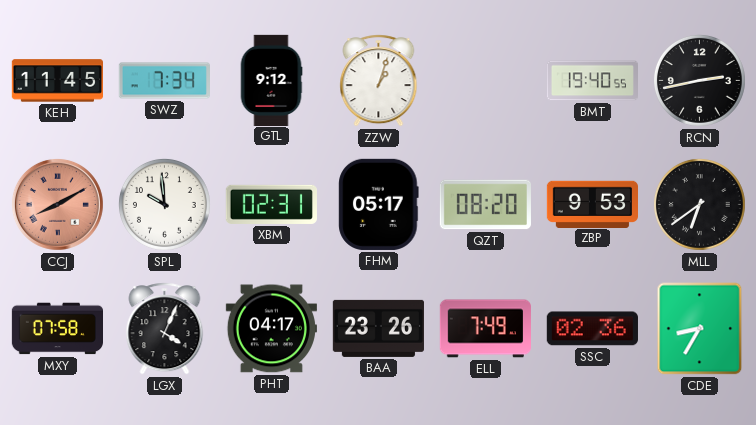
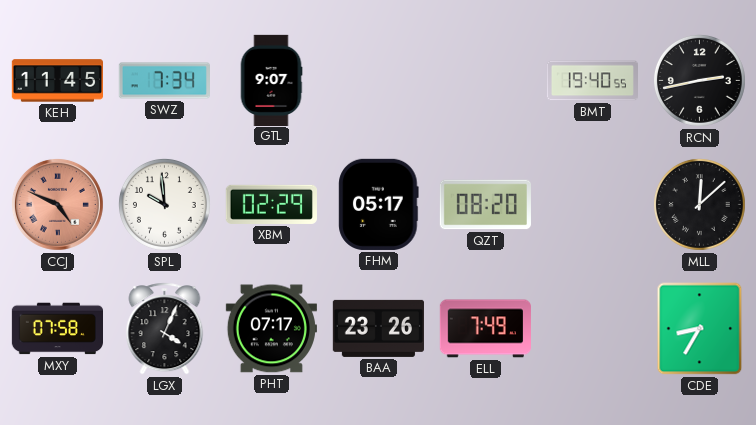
GTL: 9:12 -> 9:07
ZZW: 1:03 -> none
CCJ: 8:10 -> 4:49
XBM: 02:31 -> 02:29
ZBP: 9:53 -> none
MLL: 6:39 -> 12:08
PHT: 04:17 -> 07:17
SSC: 02:36 -> none
